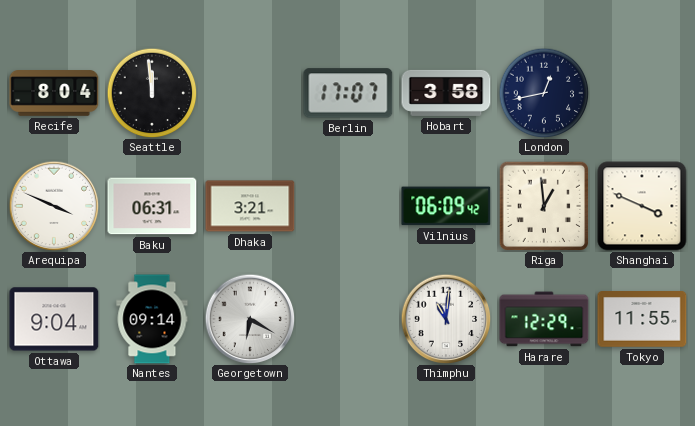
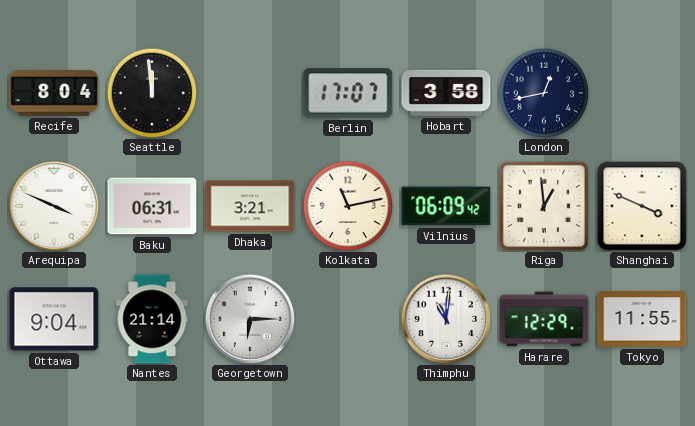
Kolkata: none -> 11:13
Nantes: 09:14 -> 21:14
Georgetown: 6:20 -> 6:15
